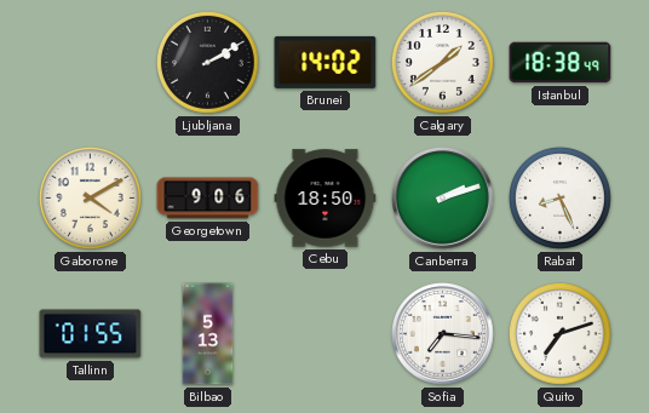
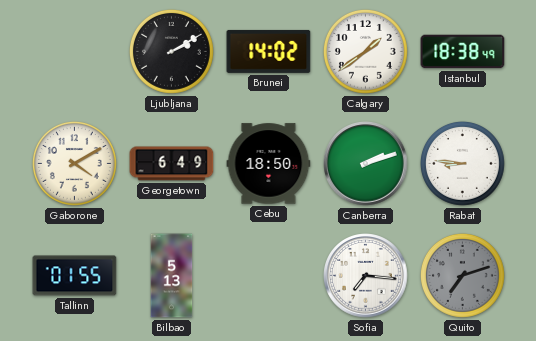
Georgetown: 9:06 -> 6:49
Rabat: 8:26 -> 8:46
Quito dial: white -> grey
